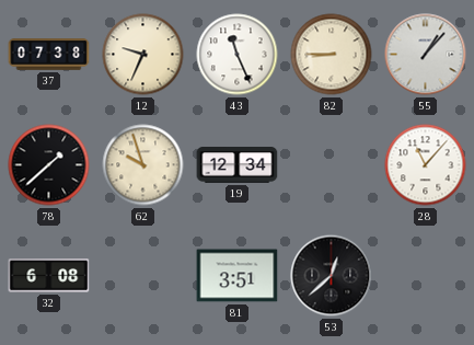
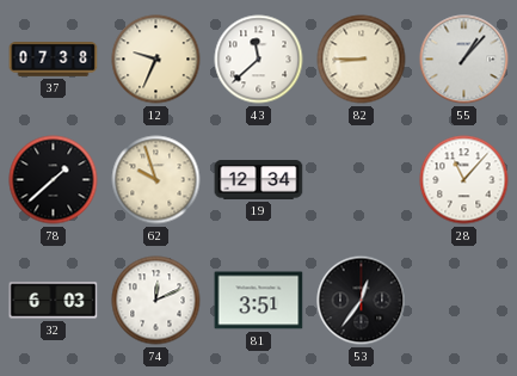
43: 11:26 -> 11:38
32: 6:08 -> 6:03
74: none -> 12:11
53: 12:38 -> 12:36
